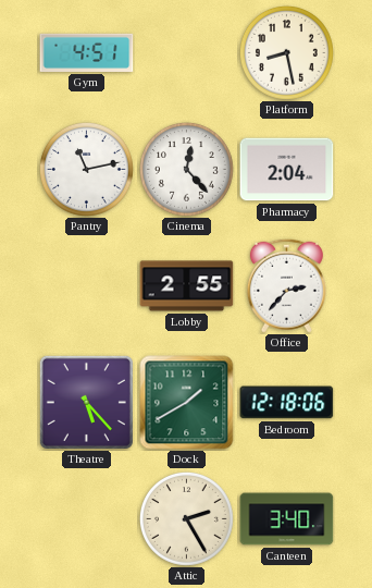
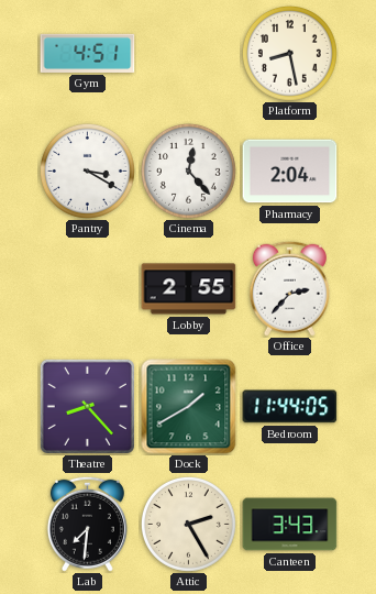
Pantry: 11:13 -> 3:20
Theatre: 5:23 -> 8:23
Bedroom: 12:18 -> 11:44
Lab: none -> 7:31
Canteen: 3:40 -> 3:43
